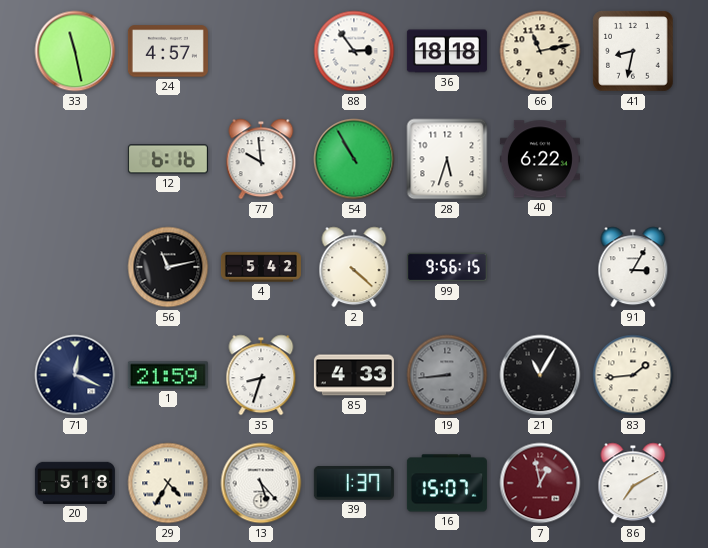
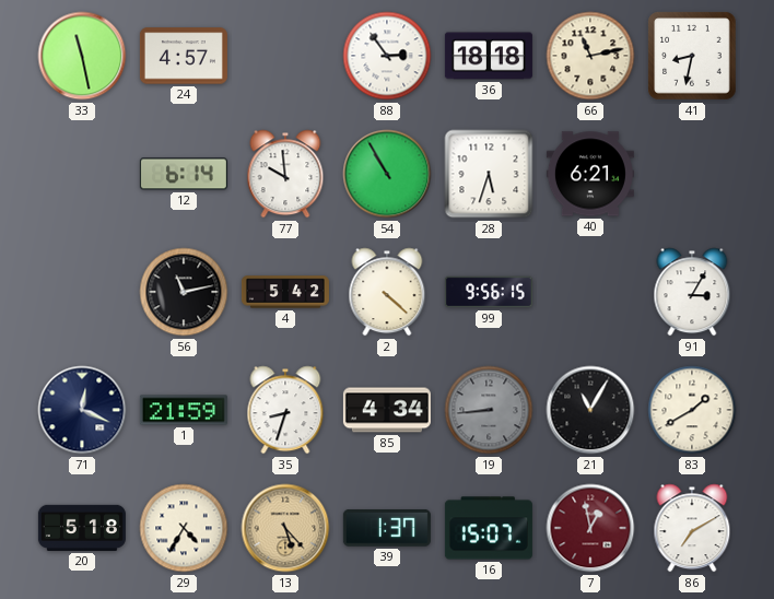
12: 6:16 -> 6:14
40: 6:22 -> 6:21
85: 4:33 -> 4:34
83: 1:44 -> 1:40
13 dial: white -> champagne
